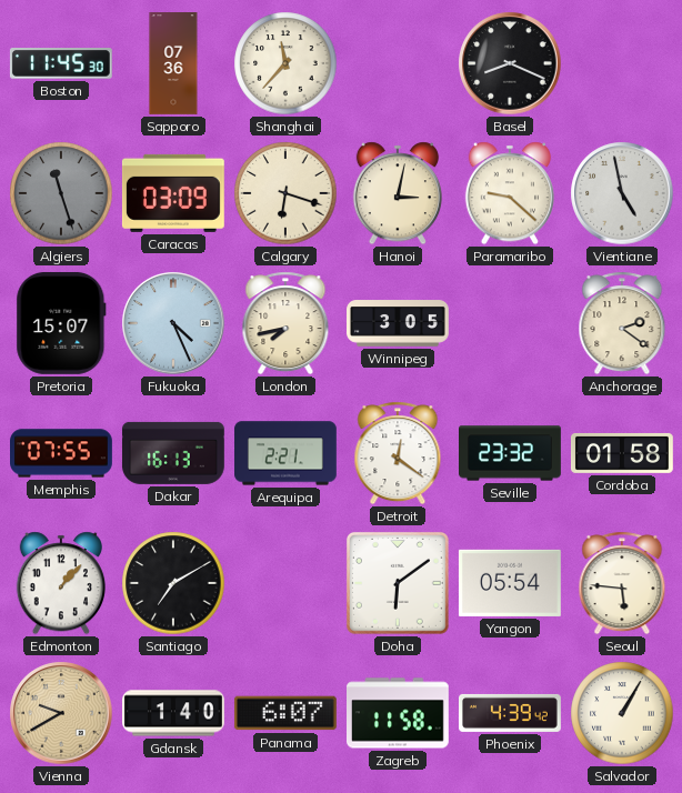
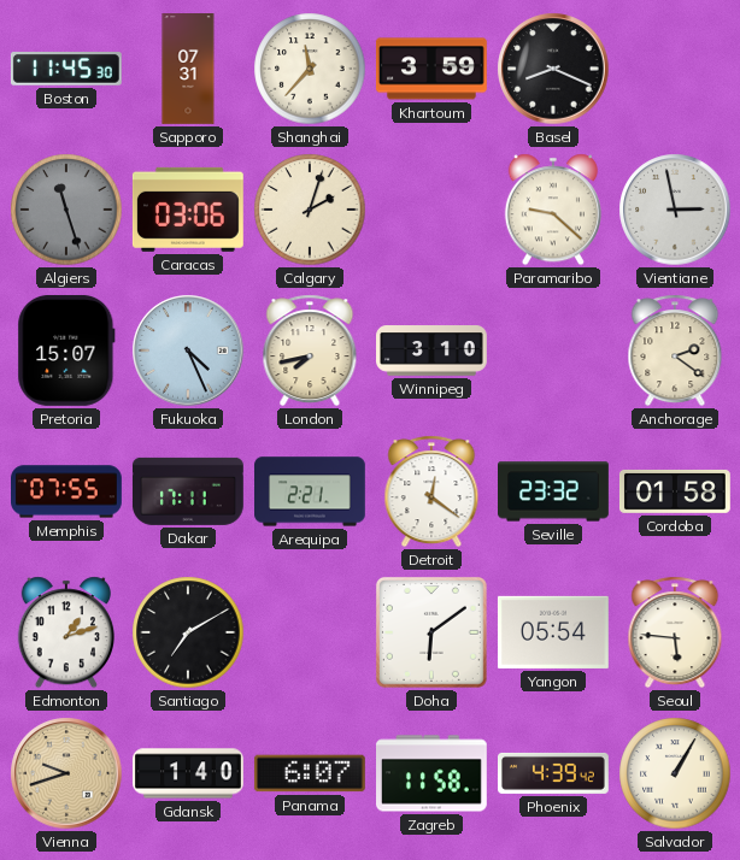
Sapporo: 07:36 -> 07:31
Khartoum: none -> 3:59
Caracas: 03:09 -> 03:06
Calgary: 6:18 -> 2:03
Hanoi: 3:02 -> none
Vientiane: 4:58 -> 2:58
Winnipeg: 3:05 -> 3:10
Dakar: 16:13 -> 17:11
Edmonton: 1:07 -> 1:12
Vienna: 9:40 -> 9:42
